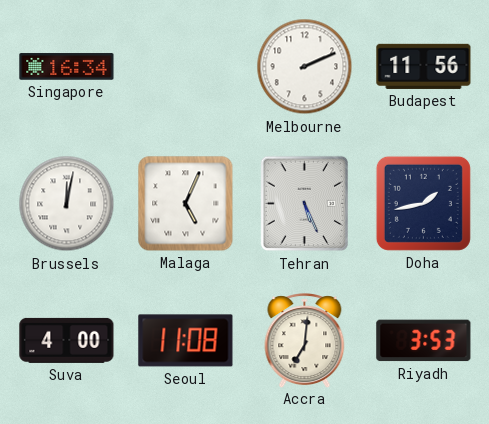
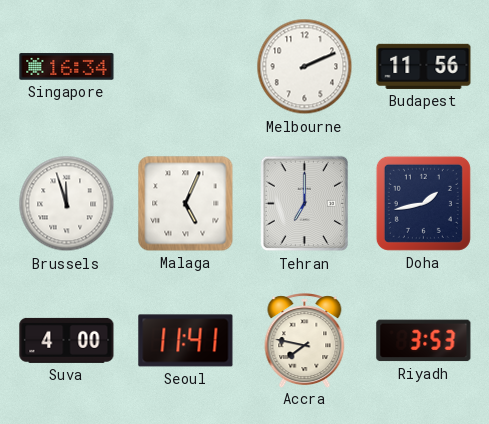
Brussels: 12:02 -> 11:57
Tehran: 5:26 -> 7:00
Seoul: 11:08 -> 11:41
Accra: 7:01 -> 7:47
